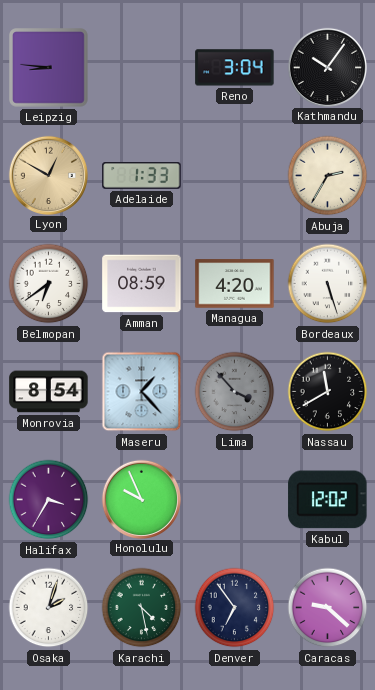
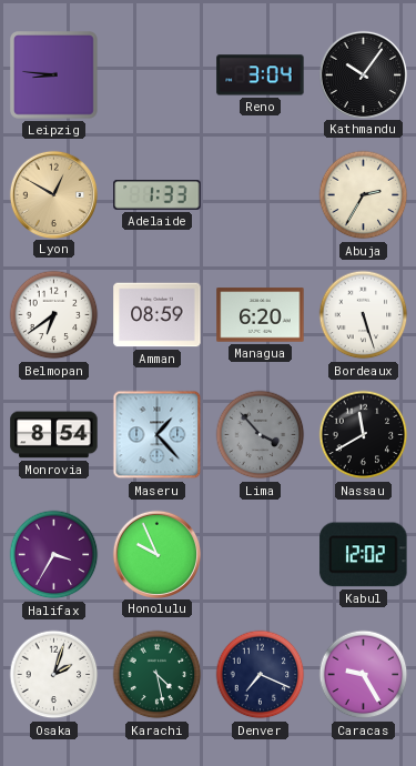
Managua: 4:20 -> 6:20
Denver: 6:54 -> 7:19
Caracas: 9:22 -> 9:25
